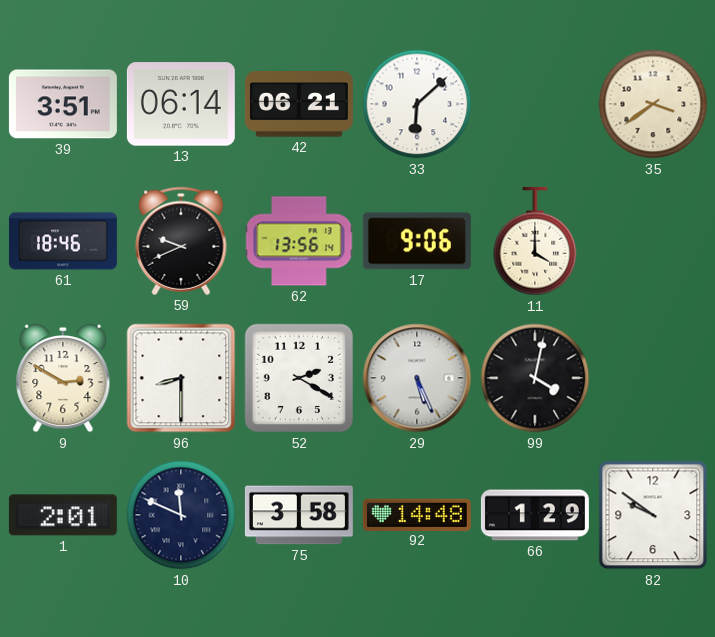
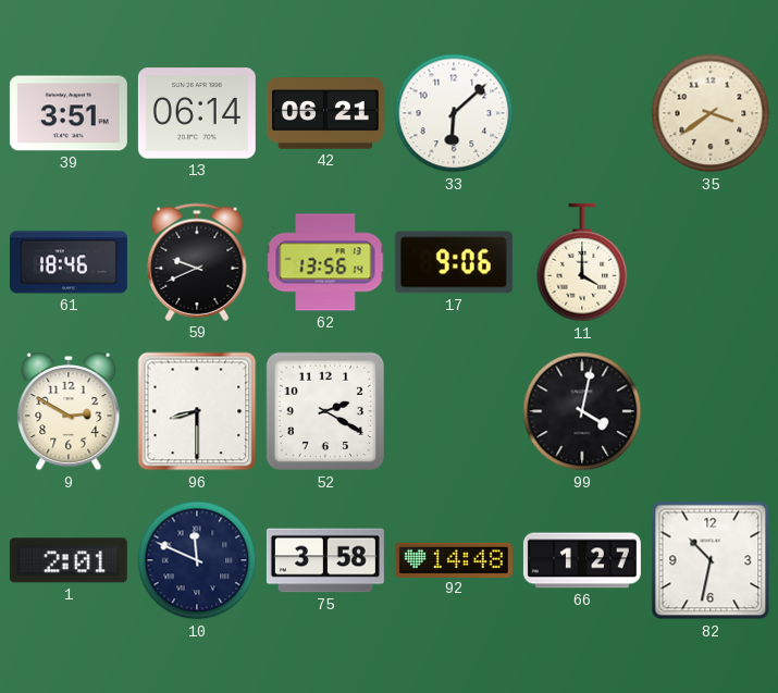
29: 5:26 -> none
66: 1:29 -> 1:27
82: 9:51 -> 10:32
